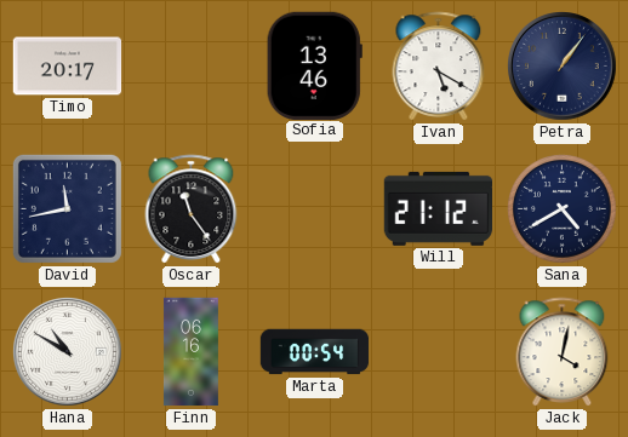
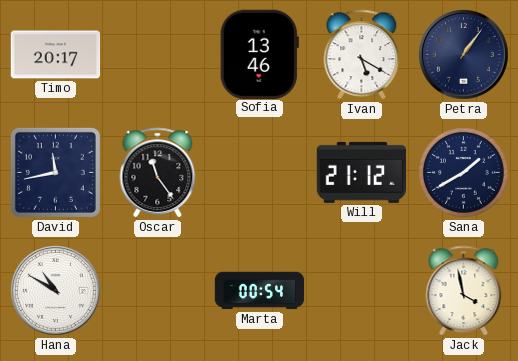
Sana: 4:40 -> 1:40
Finn: 06:16 -> none
Jack: 4:02 -> 3:58
